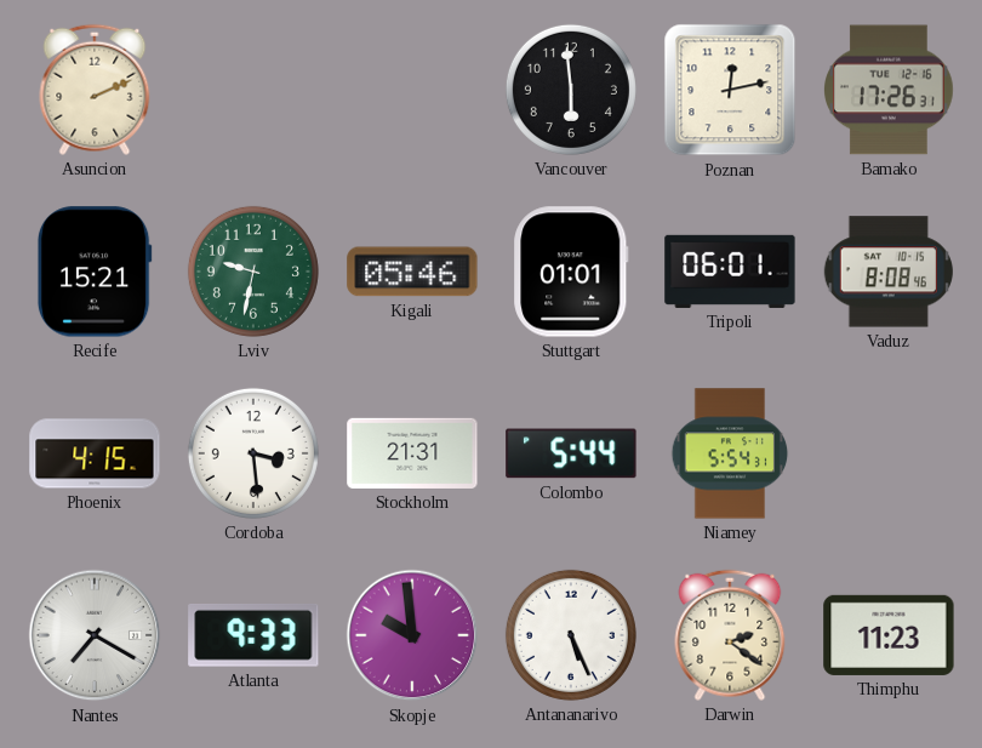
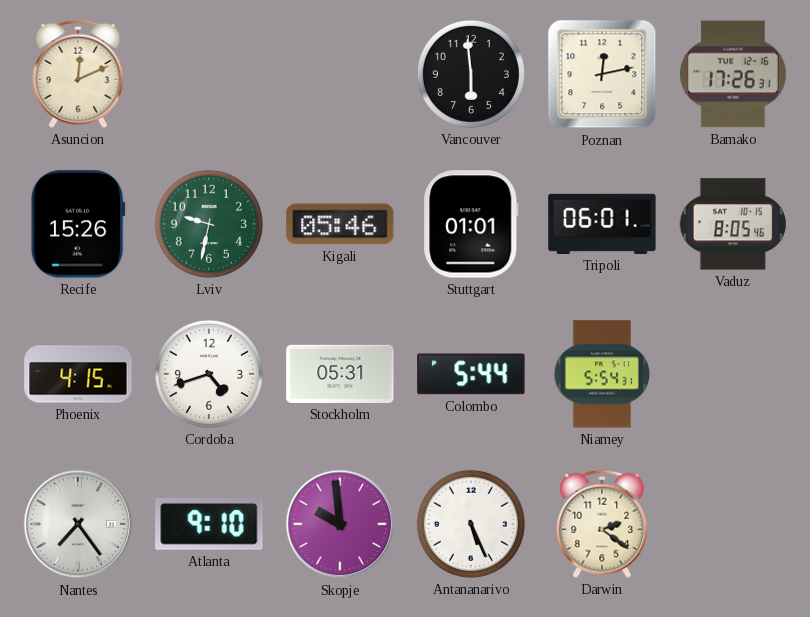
Asuncion: 2:11 -> 12:11
Recife: 15:21 -> 15:26
Vaduz: 8:08 -> 8:05
Cordoba: 3:29 -> 4:42
Stockholm: 21:31 -> 05:31
Nantes: 7:20 -> 7:24
Atlanta: 9:33 -> 9:10
Thimphu: 11:23 -> none
